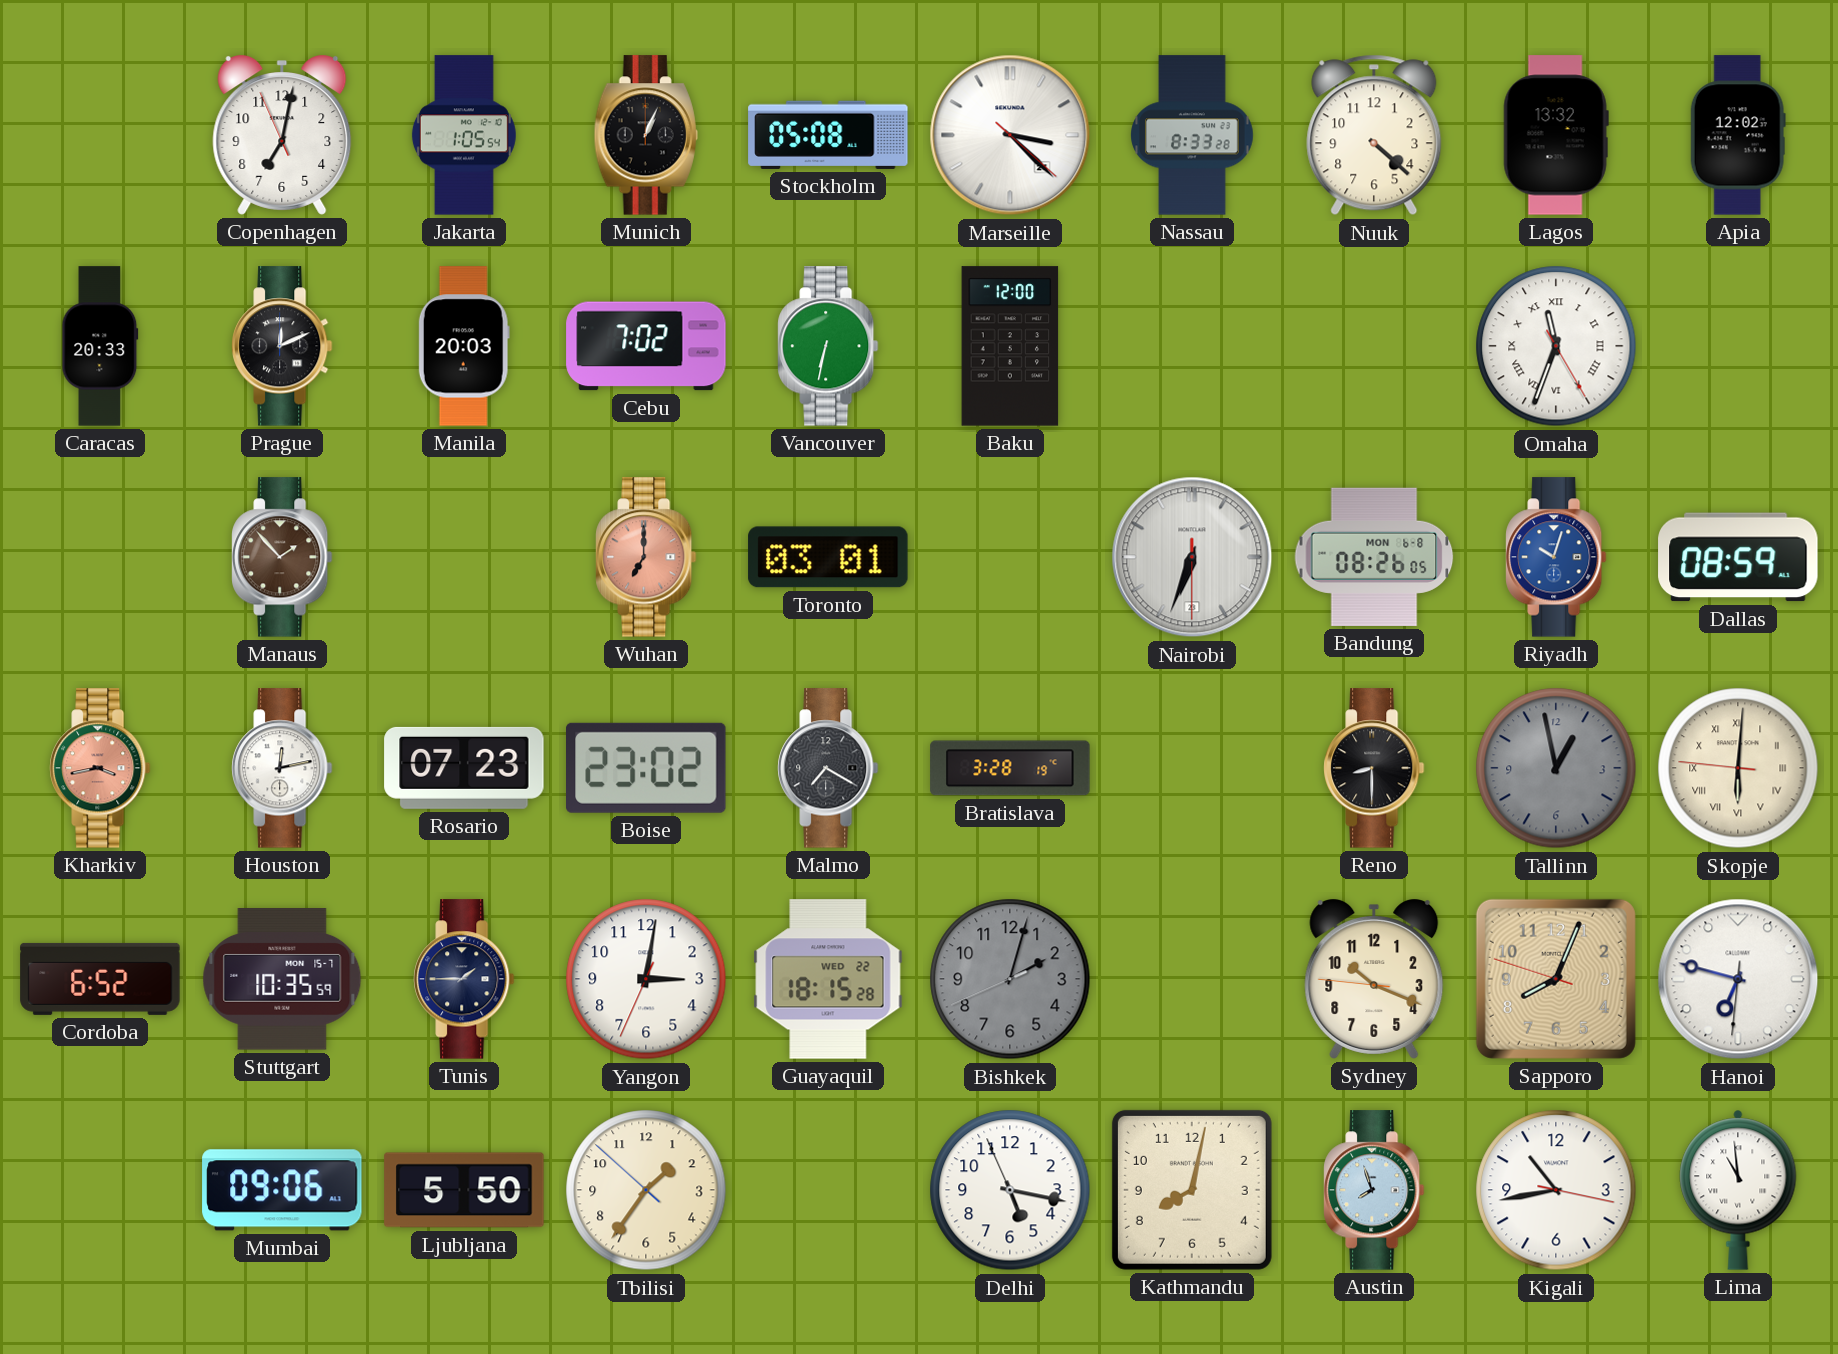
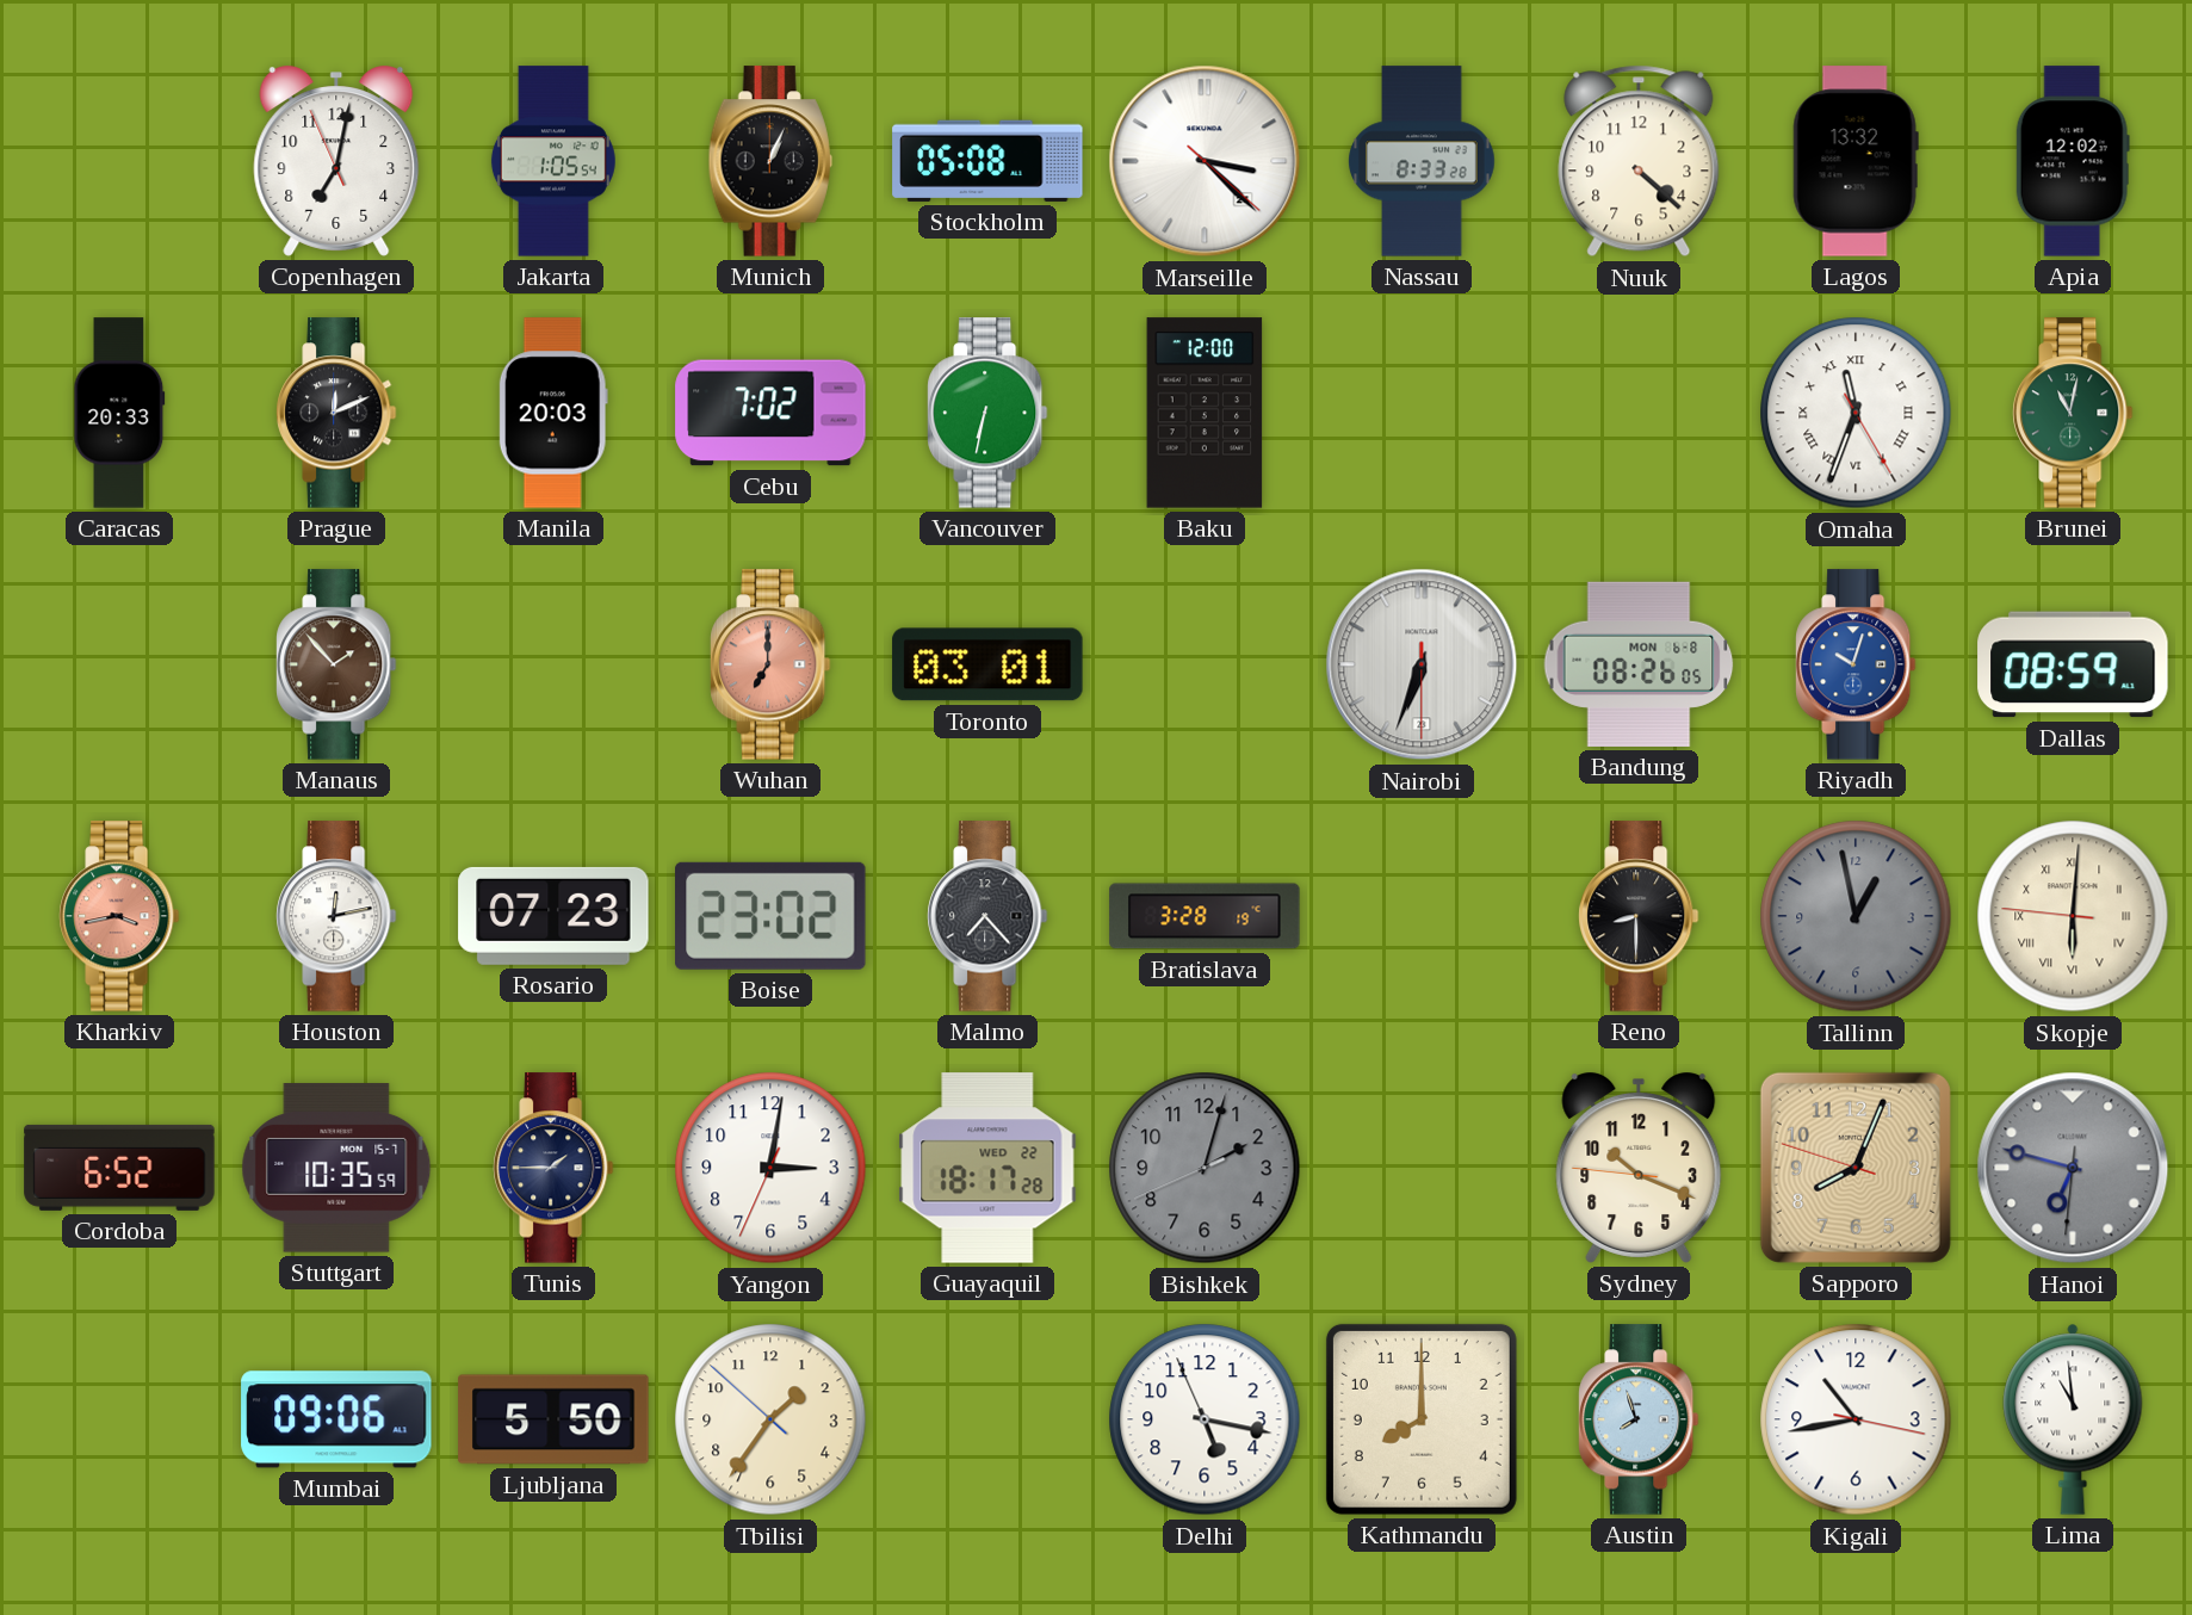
Brunei: none -> 11:02
Malmo: 7:20 -> 7:23
Guayaquil: 18:15 -> 18:17
Hanoi dial: white -> grey
Kathmandu: 8:02 -> 8:00
